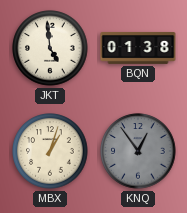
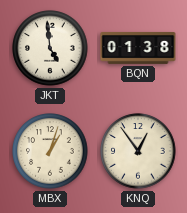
KNQ dial: grey -> cream
